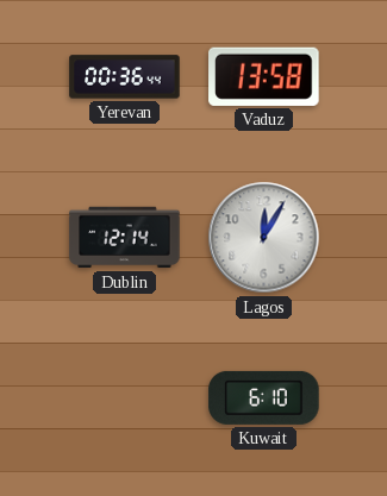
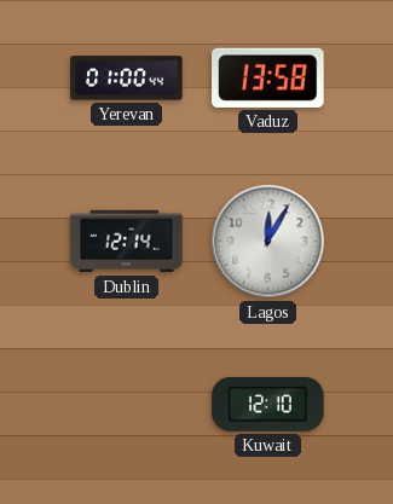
Yerevan: 00:36 -> 01:00
Kuwait: 6:10 -> 12:10
